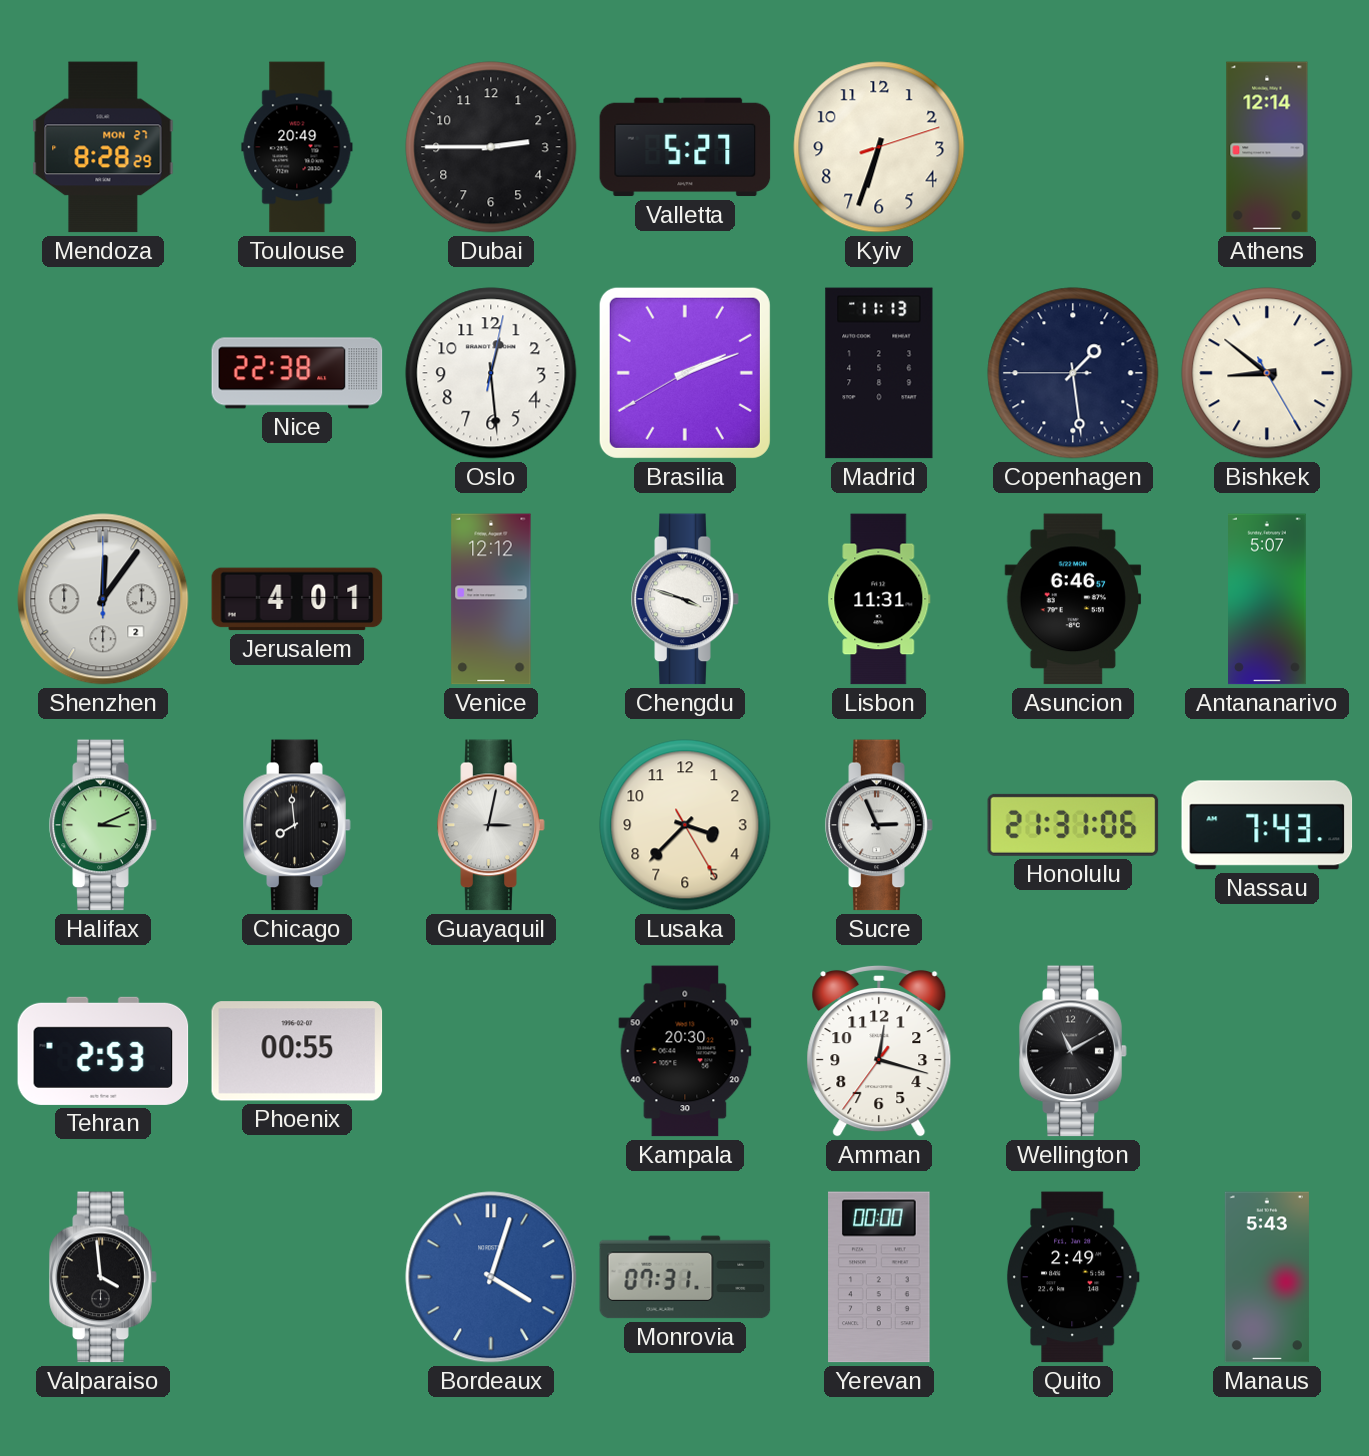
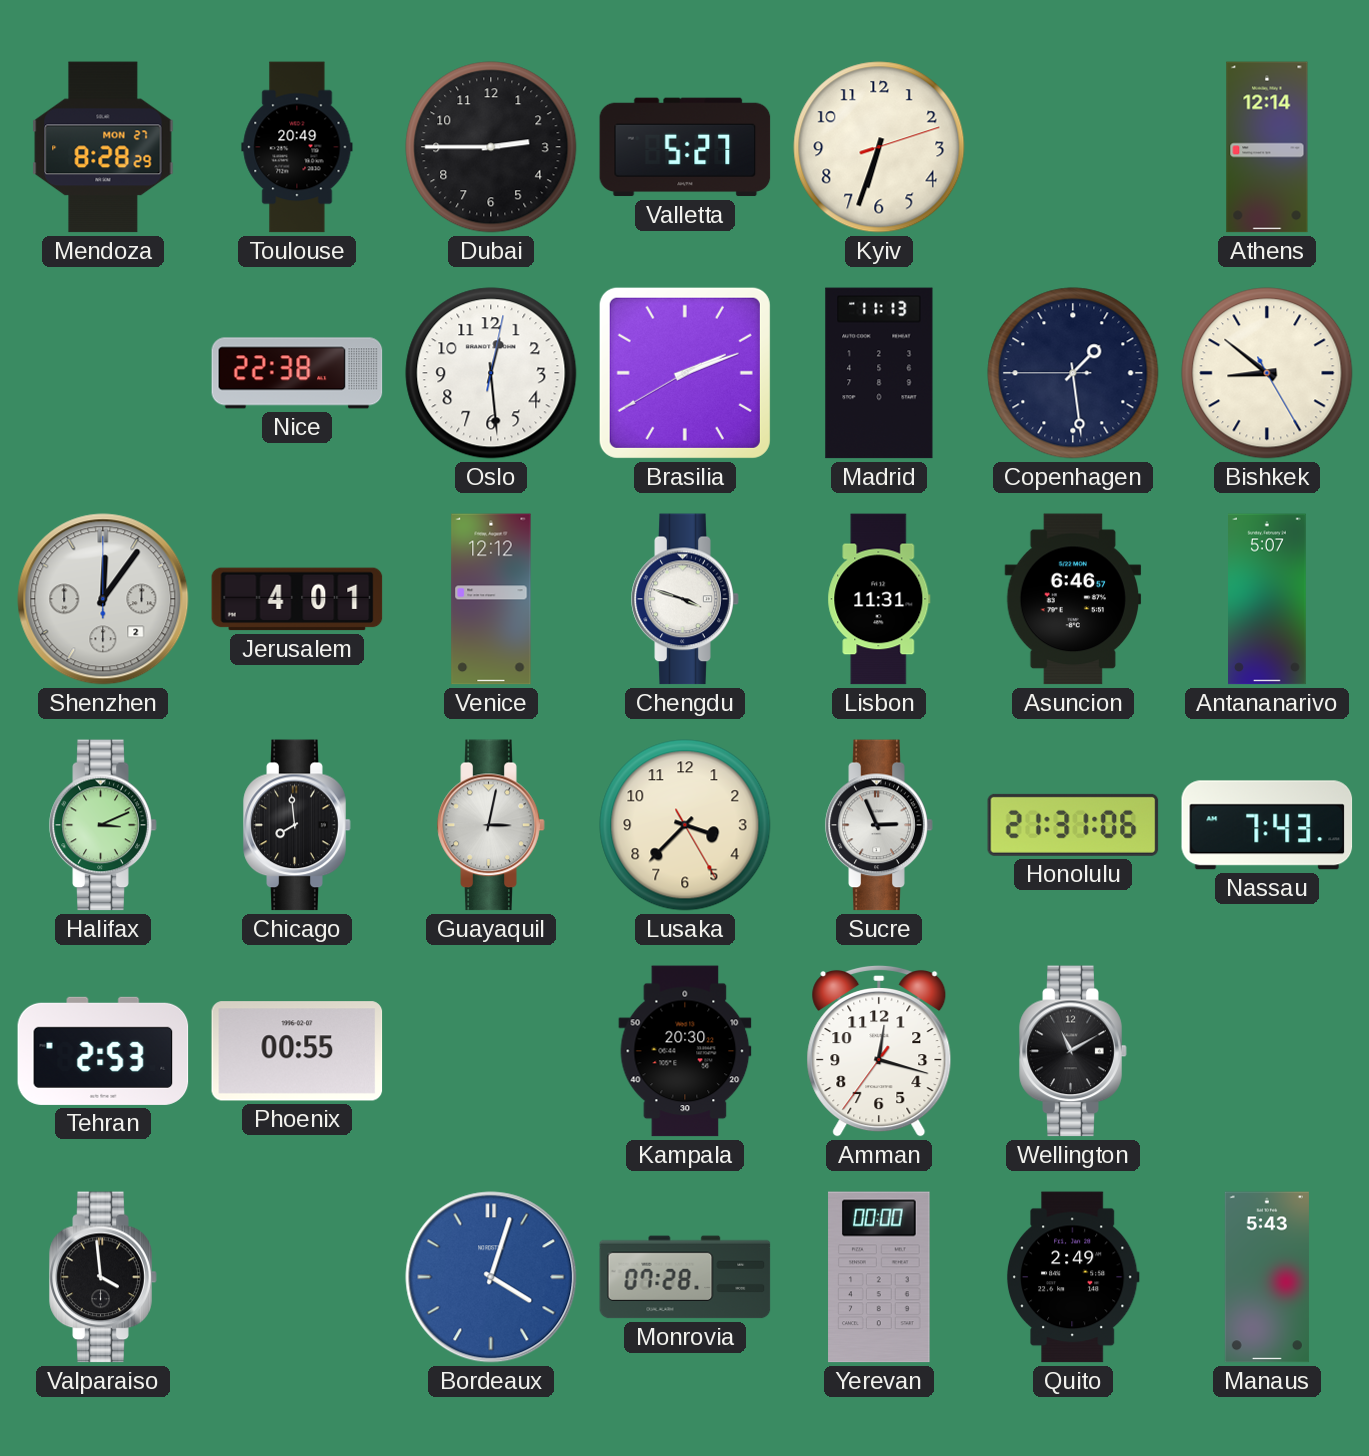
Monrovia: 07:31 -> 07:28
